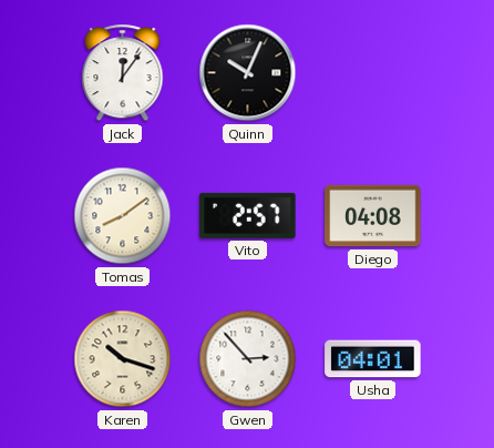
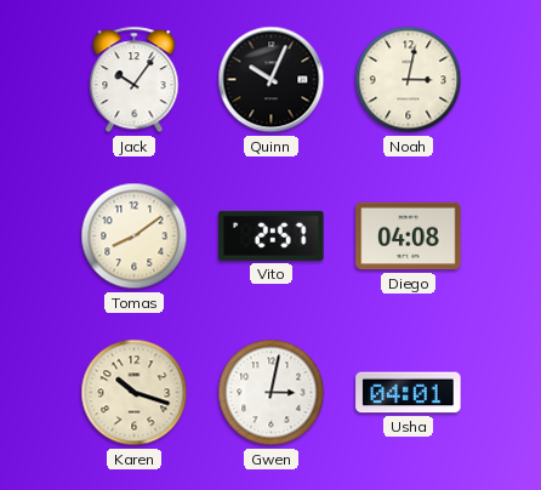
Jack: 12:06 -> 10:06
Noah: none -> 3:02
Gwen: 2:53 -> 3:02
